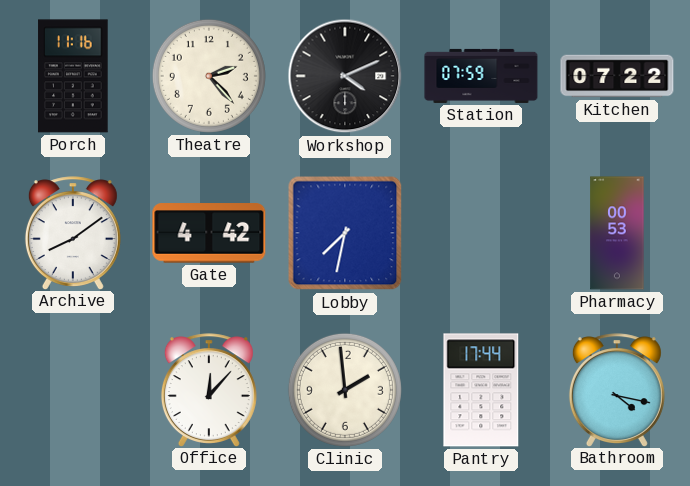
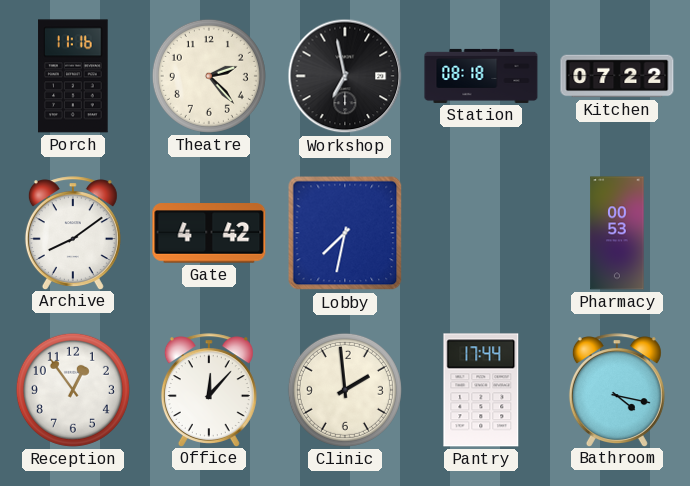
Workshop: 4:11 -> 6:58
Station: 07:59 -> 08:18
Reception: none -> 12:54
